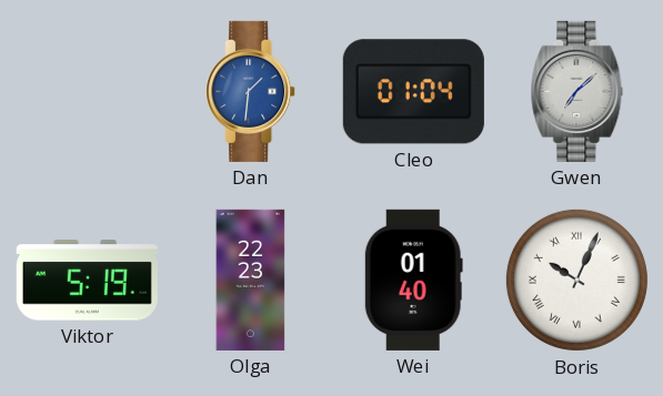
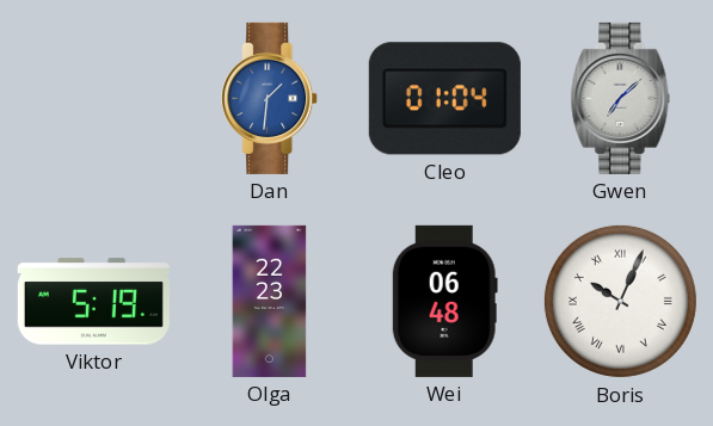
Wei: 01:40 -> 06:48
